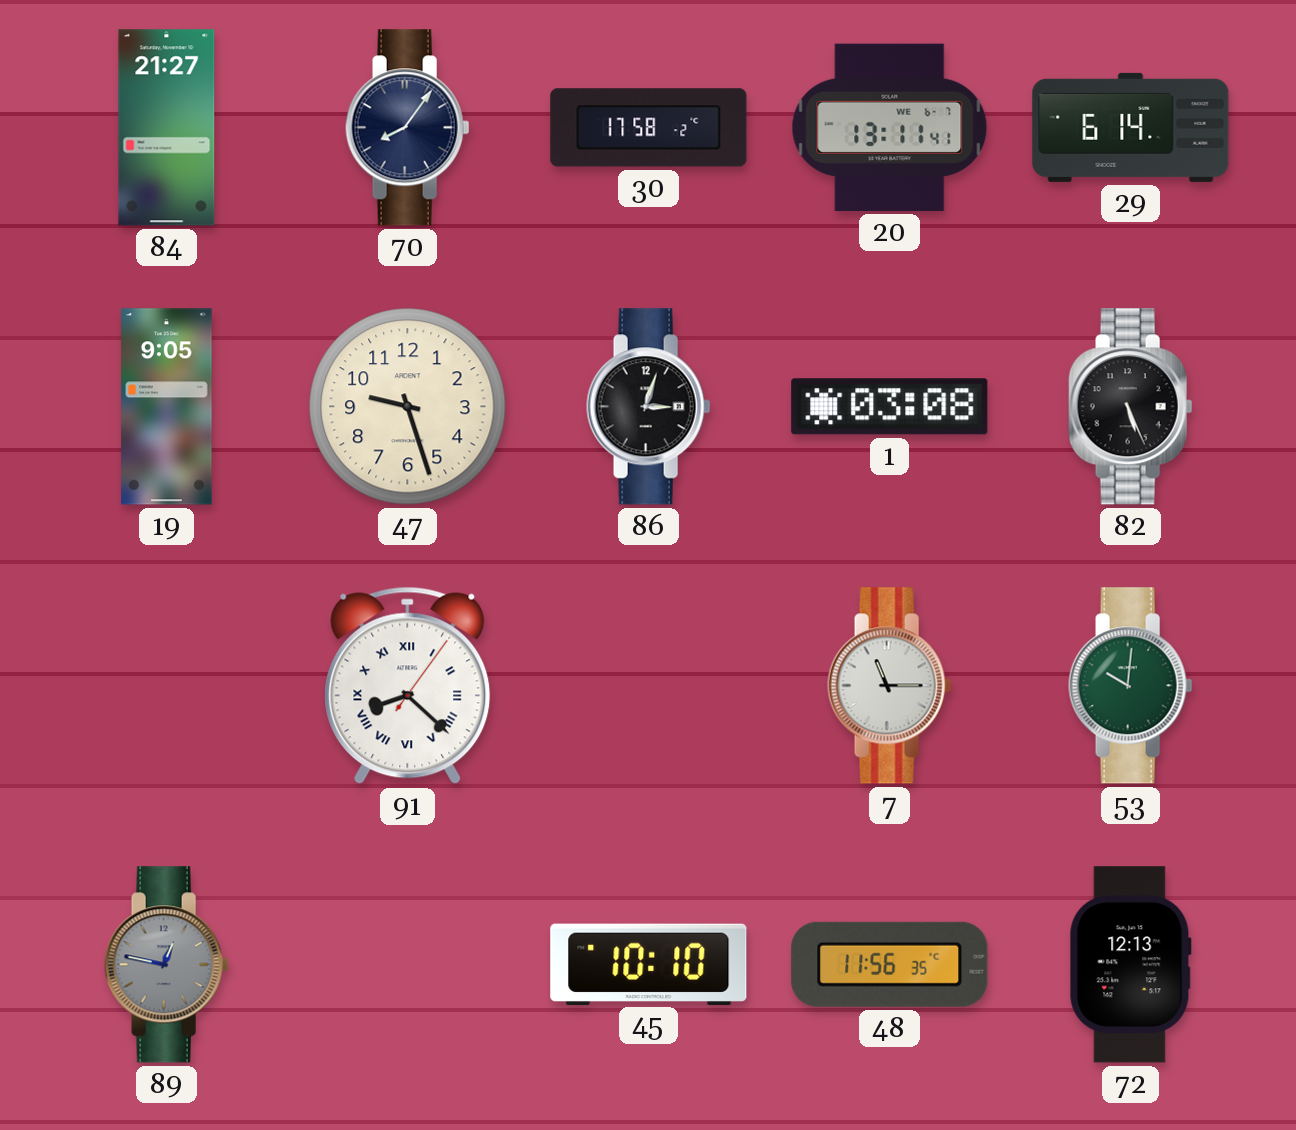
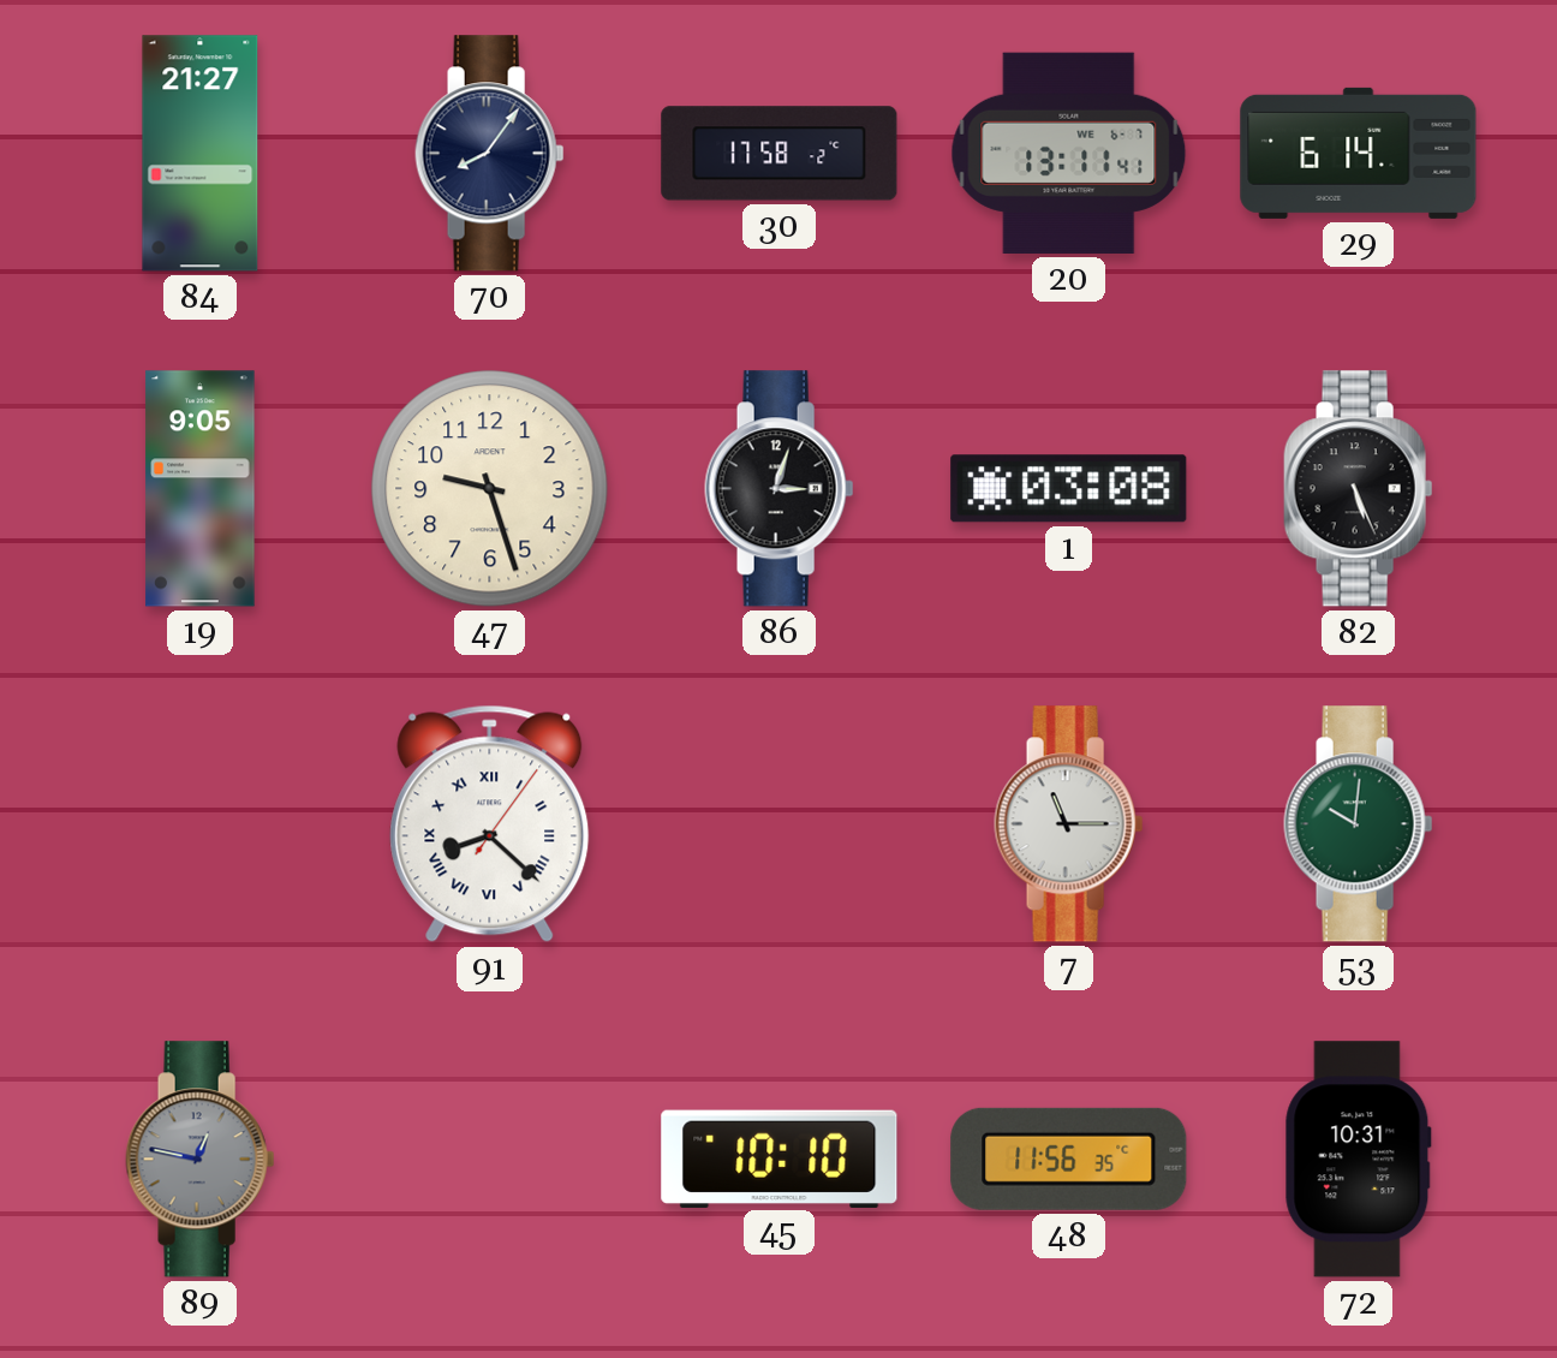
72: 12:13 -> 10:31
